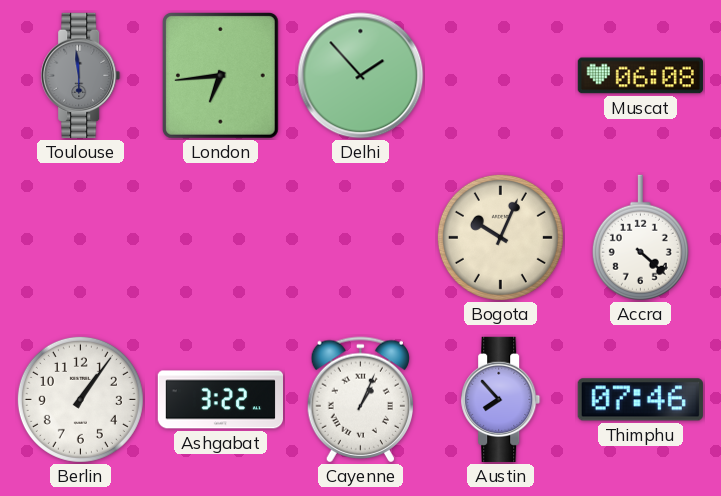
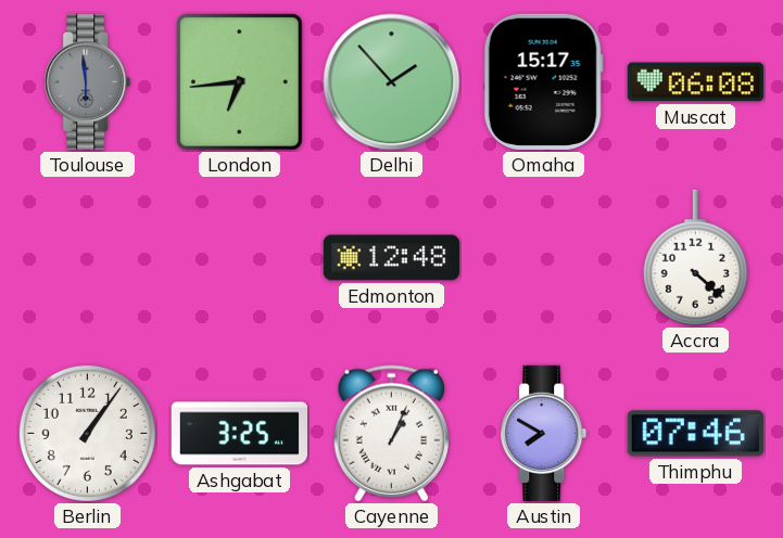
Omaha: none -> 15:17
Edmonton: none -> 12:48
Bogota: 10:04 -> none
Ashgabat: 3:22 -> 3:25
Austin: 7:53 -> 7:50
